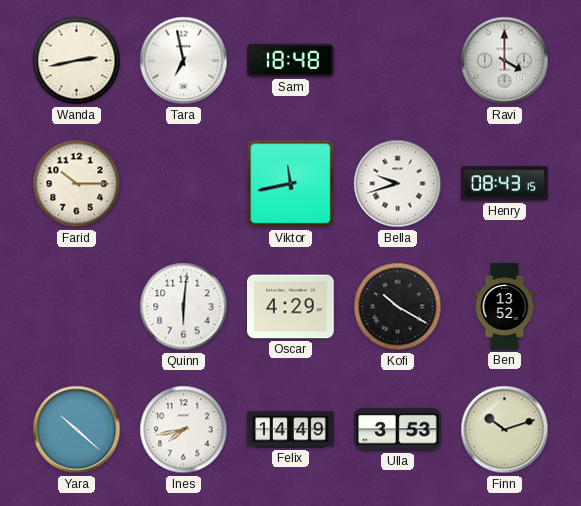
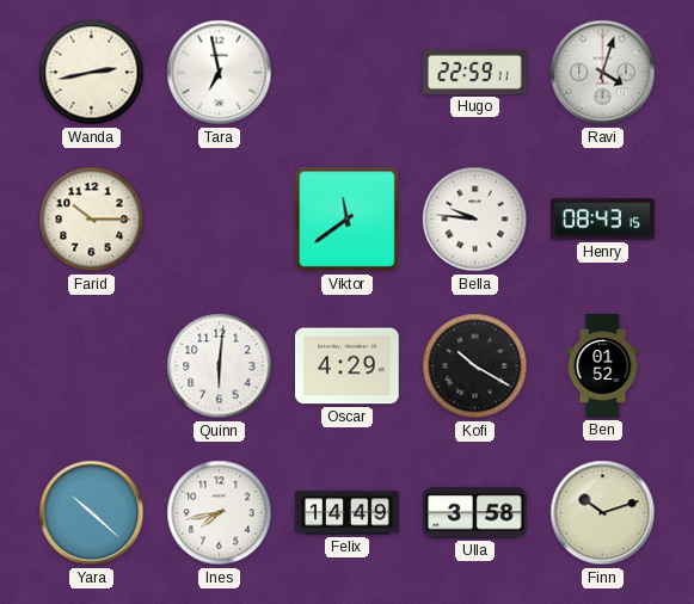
Sam: 18:48 -> none
Hugo: none -> 22:59
Ravi: 4:00 -> 4:03
Viktor: 11:43 -> 11:39
Bella: 9:42 -> 9:46
Ben: 13:52 -> 01:52
Ulla: 3:53 -> 3:58
